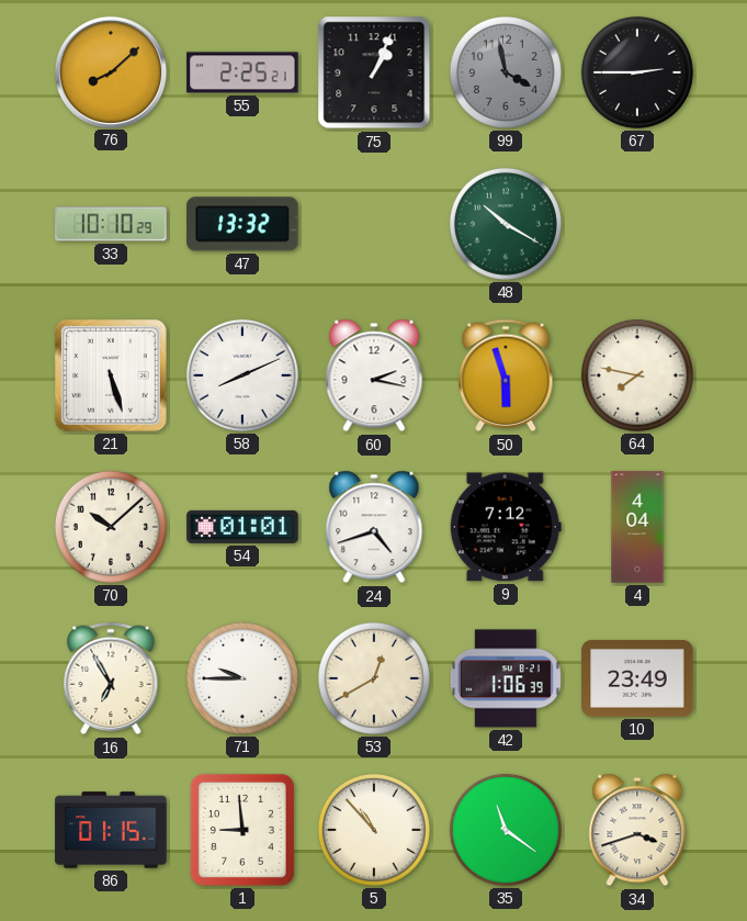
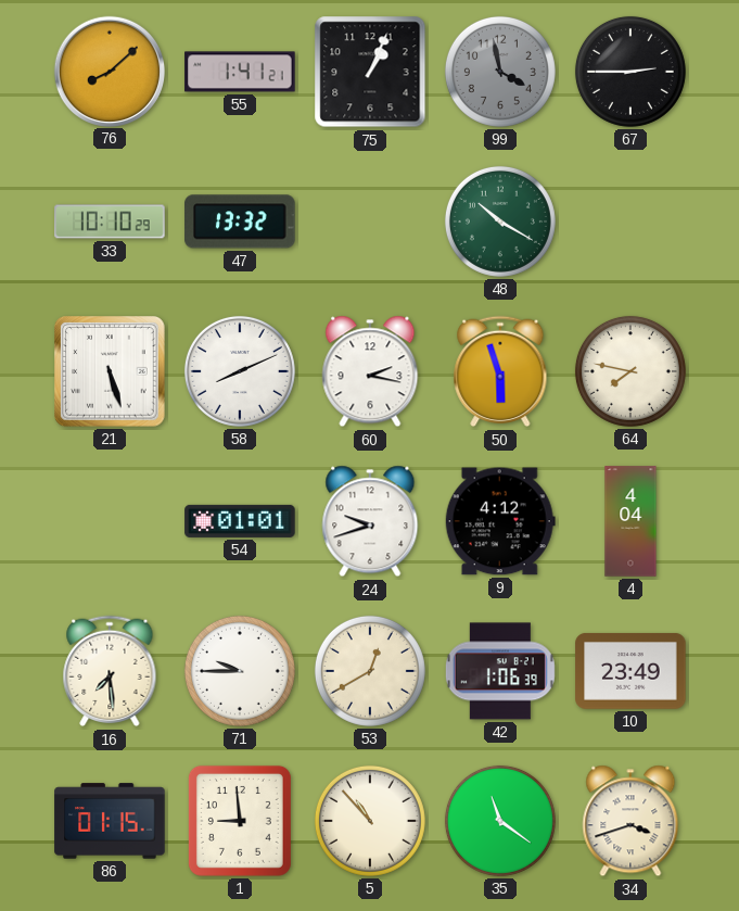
55: 2:25 -> 1:41
70: 10:08 -> none
24: 4:42 -> 9:42
9: 7:12 -> 4:12
16: 6:55 -> 7:29
